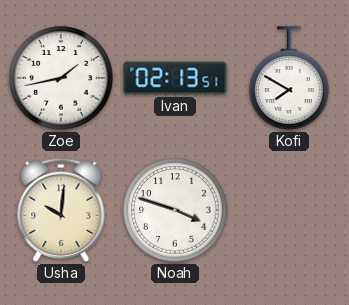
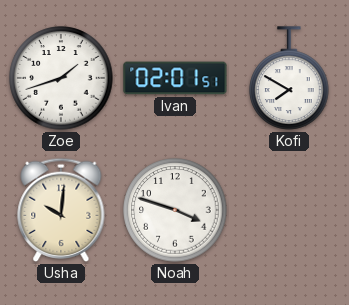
Zoe: 1:43 -> 1:42
Ivan: 02:13 -> 02:01
